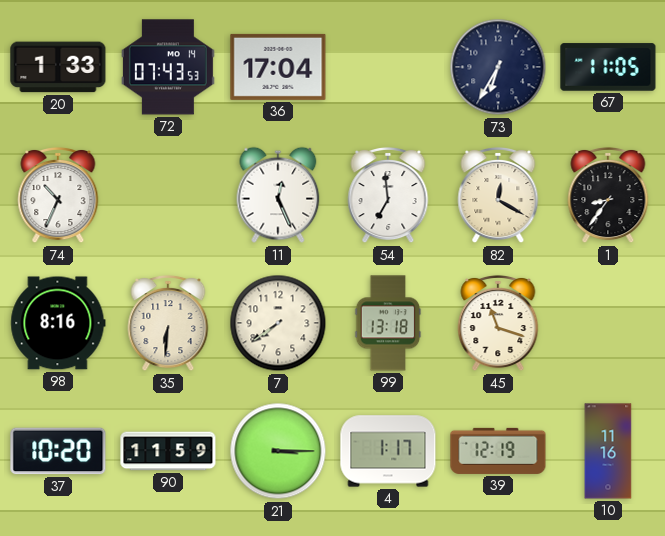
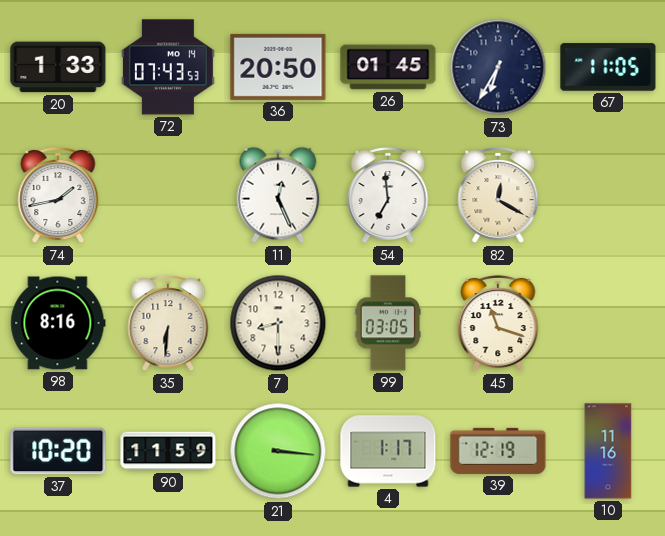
36: 17:04 -> 20:50
26: none -> 01:45
74: 10:34 -> 1:43
1: 8:36 -> none
7: 7:39 -> 8:30
99: 13:18 -> 03:05
21: 3:15 -> 3:16
